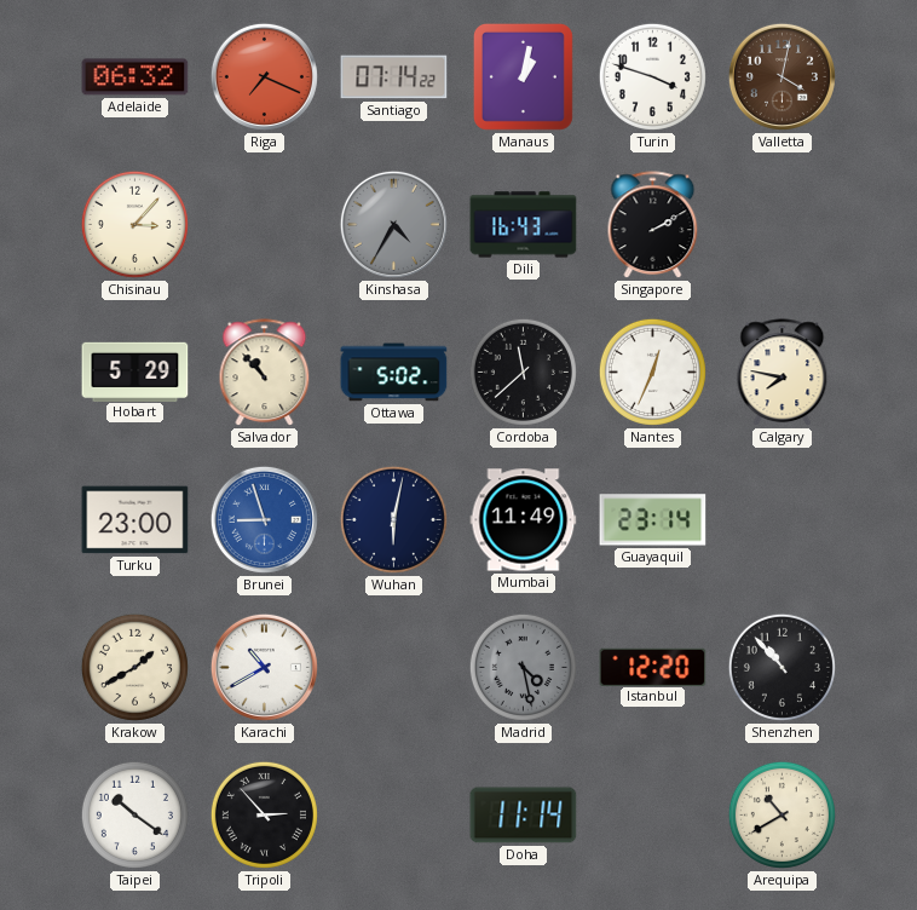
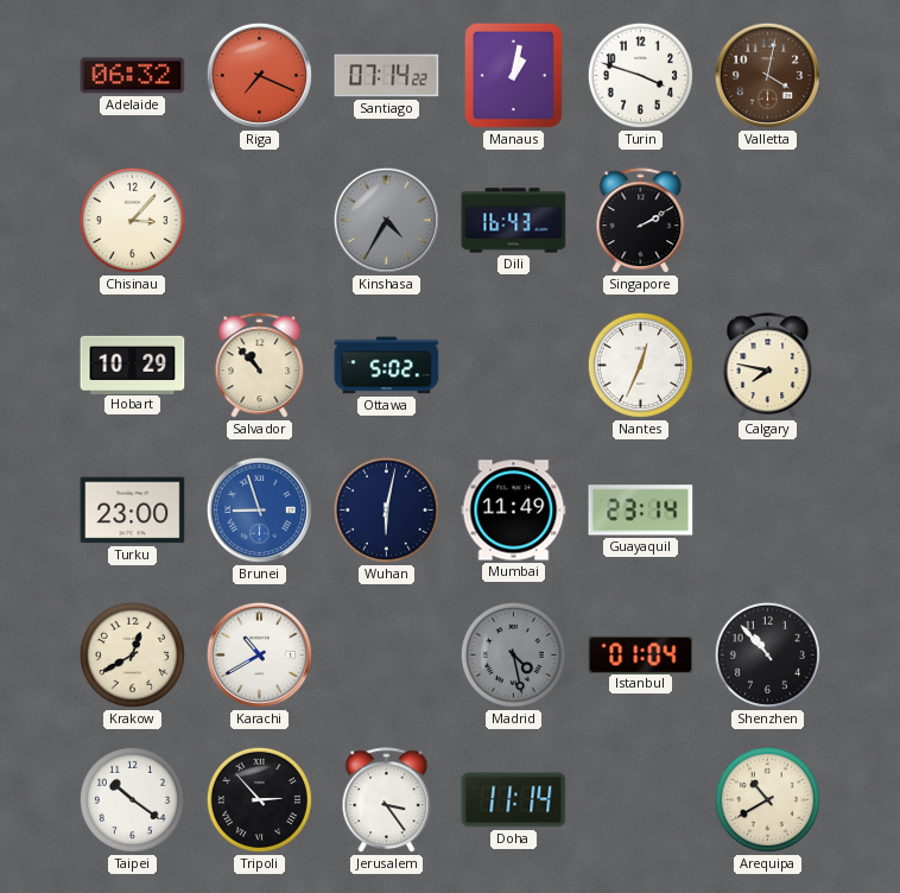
Hobart: 5:29 -> 10:29
Cordoba: 11:38 -> none
Krakow: 1:40 -> 12:40
Istanbul: 12:20 -> 01:04
Jerusalem: none -> 3:24
